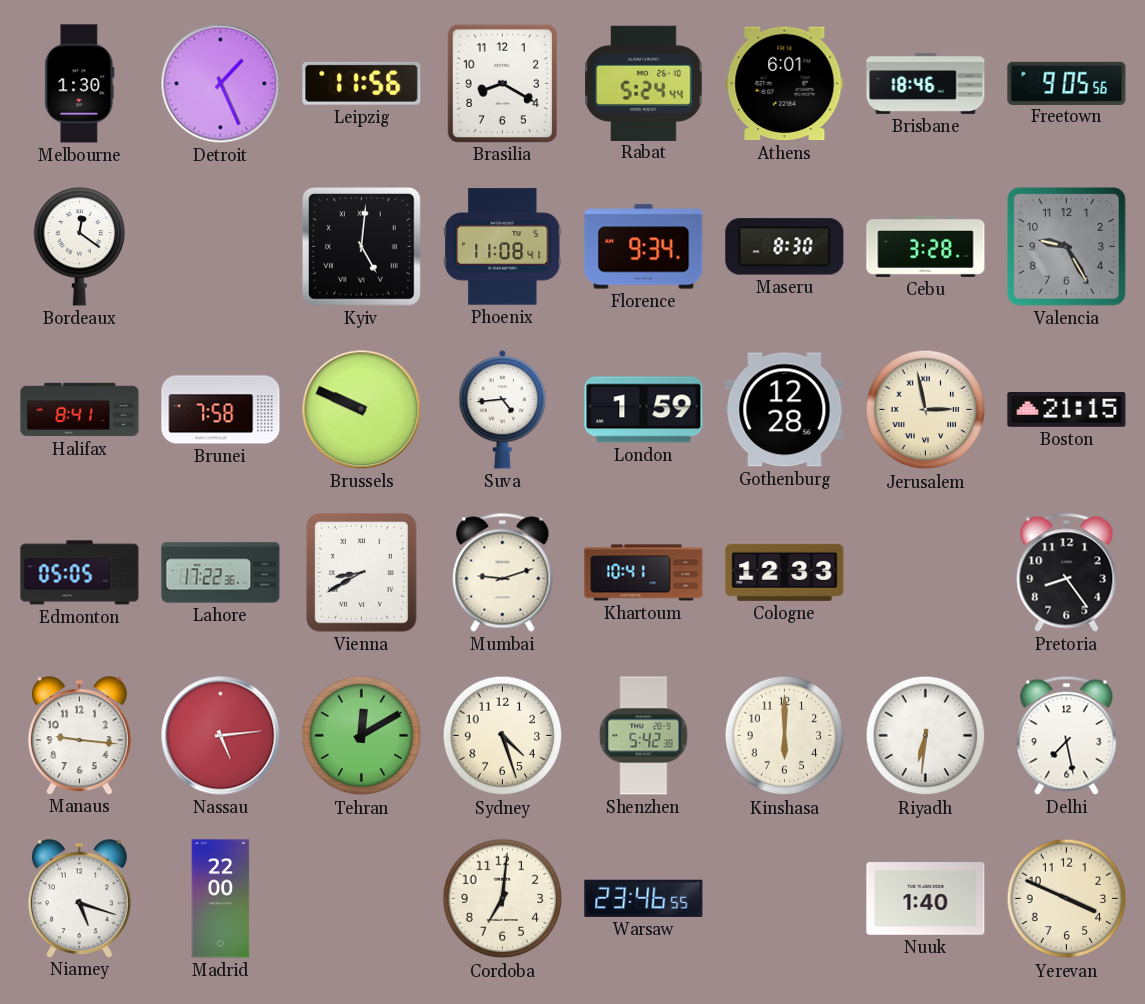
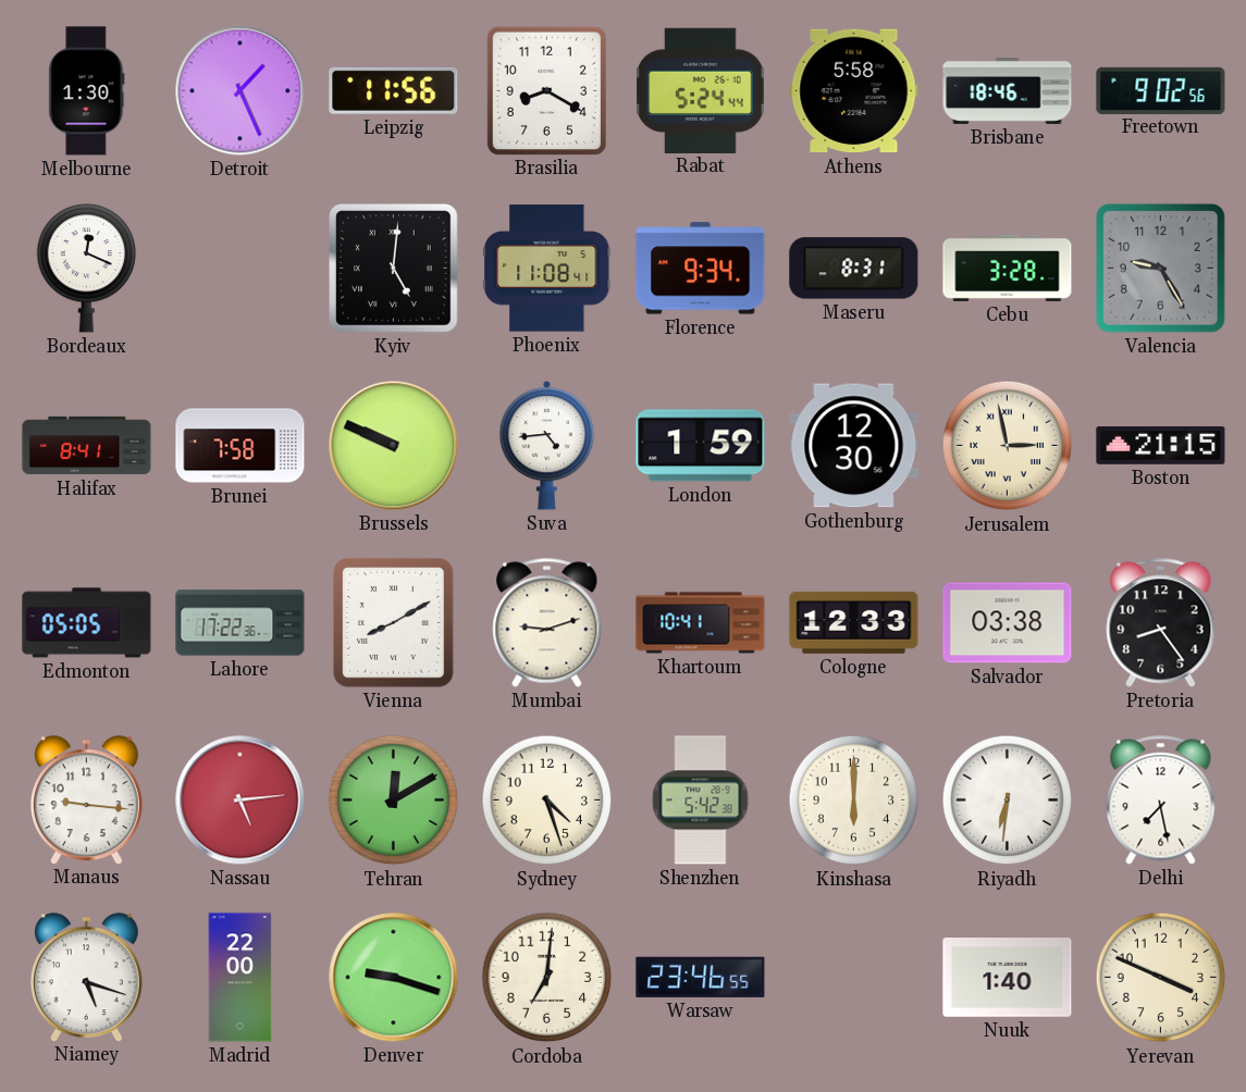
Athens: 6:01 -> 5:58
Freetown: 9:05 -> 9:02
Bordeaux: 12:21 -> 12:19
Maseru: 8:30 -> 8:31
Gothenburg: 12:28 -> 12:30
Vienna: 8:40 -> 8:10
Salvador: none -> 03:38
Denver: none -> 9:18
